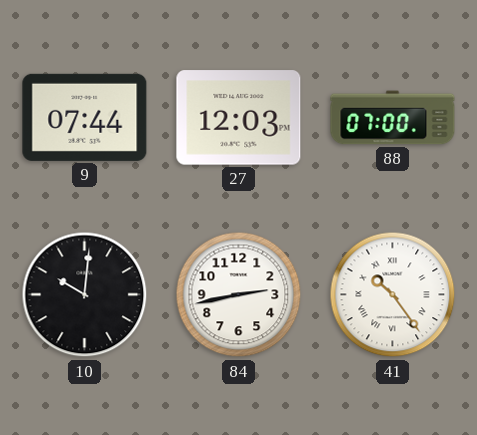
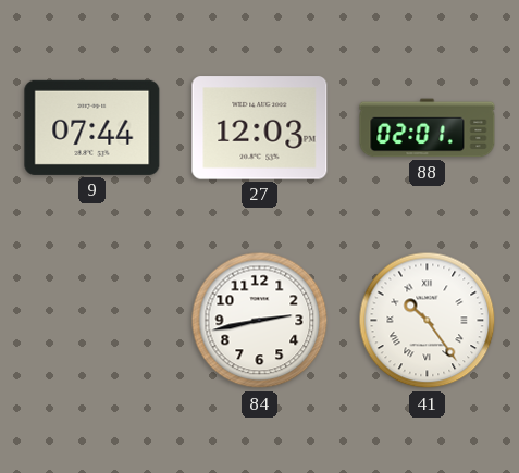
88: 07:00 -> 02:01
10: 10:01 -> none
